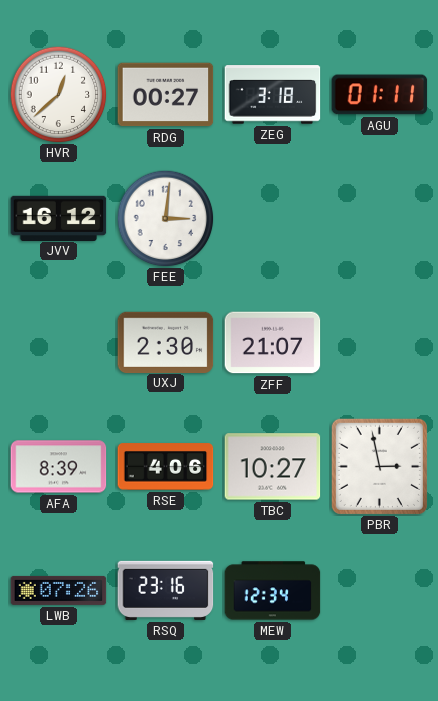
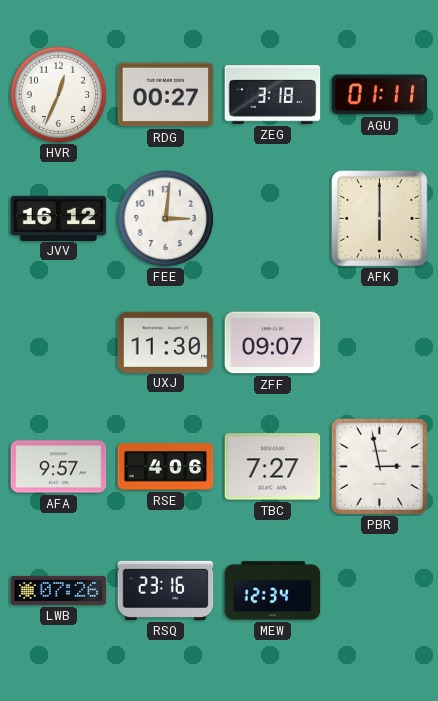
HVR: 12:38 -> 12:34
AFK: none -> 6:00
UXJ: 2:30 -> 11:30
ZFF: 21:07 -> 09:07
AFA: 8:39 -> 9:57
TBC: 10:27 -> 7:27
